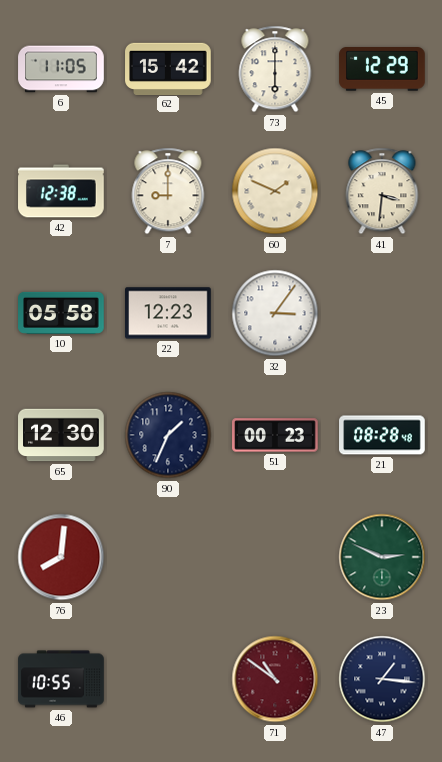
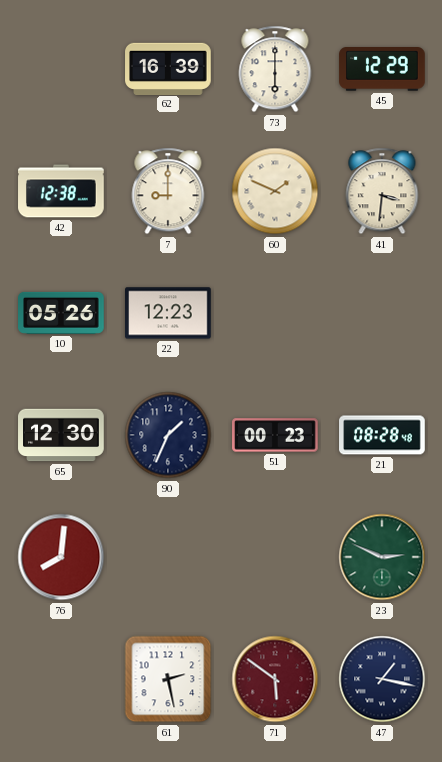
6: 11:05 -> none
62: 15:42 -> 16:39
10: 05:58 -> 05:26
32: 3:06 -> none
46: 10:55 -> none
61: none -> 2:28
71: 10:51 -> 5:51
47: 1:16 -> 1:17
